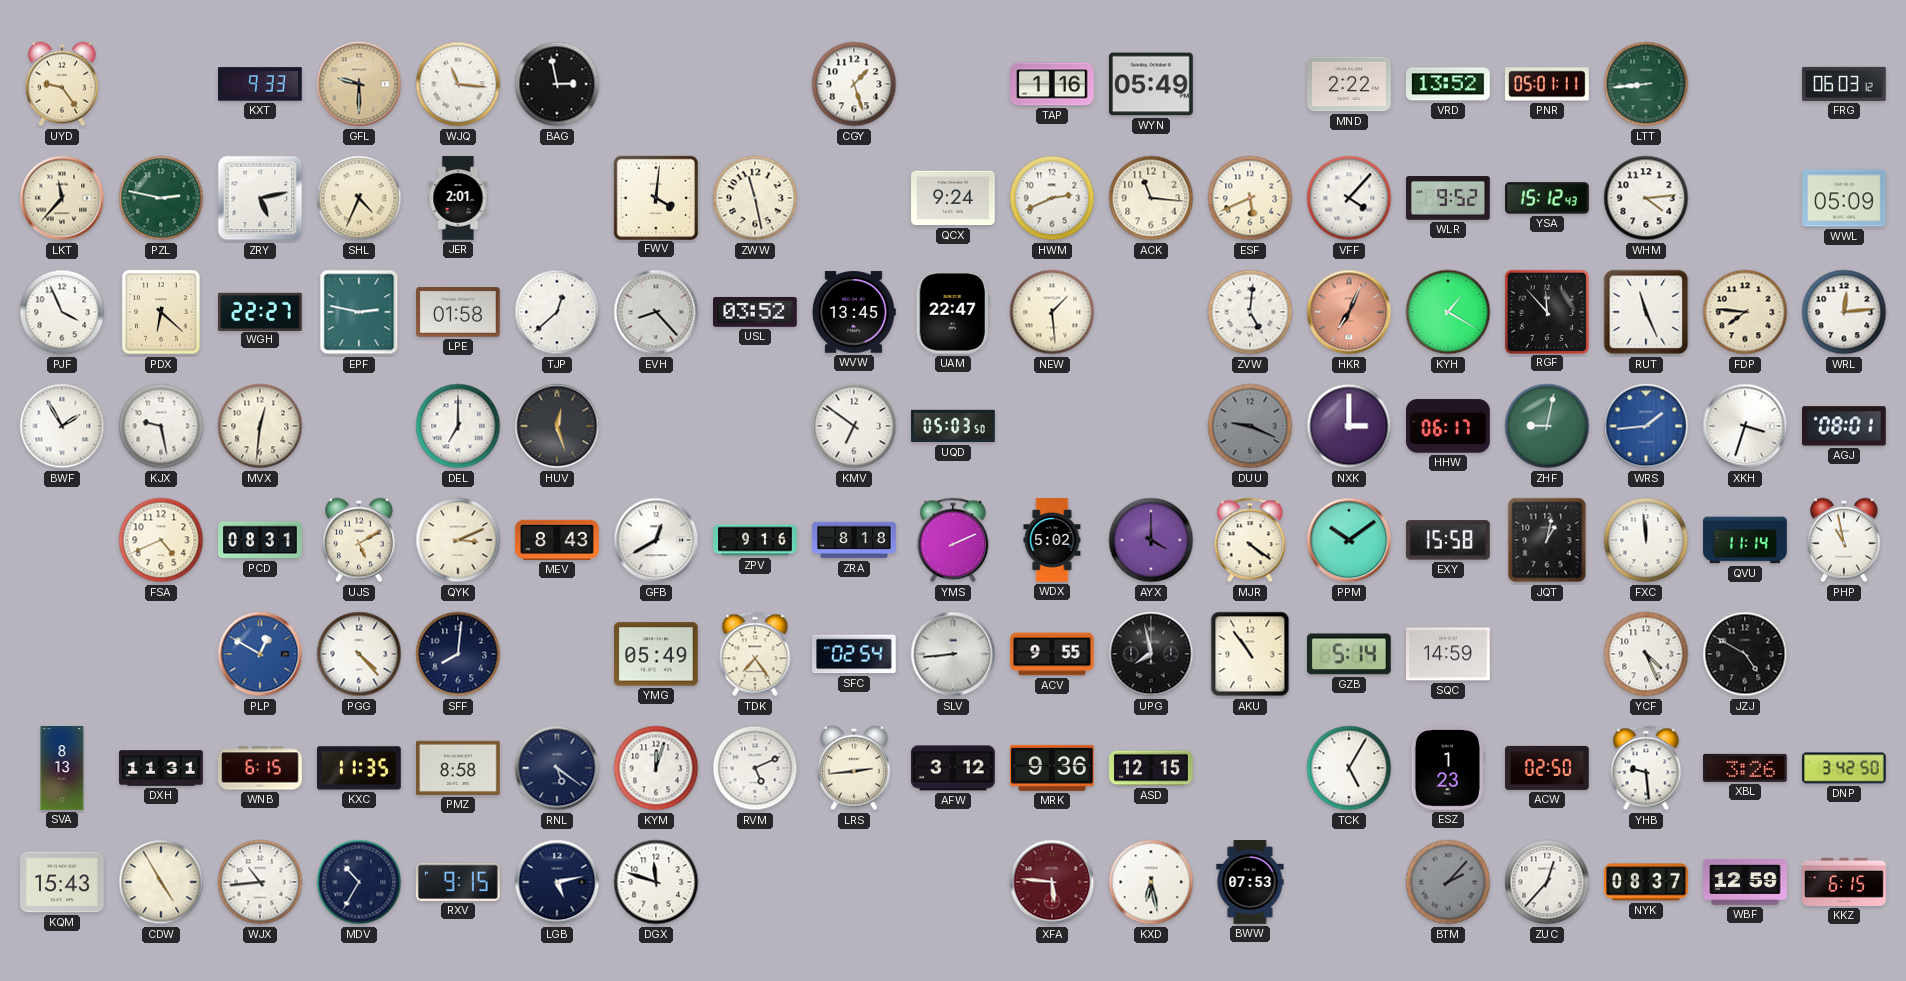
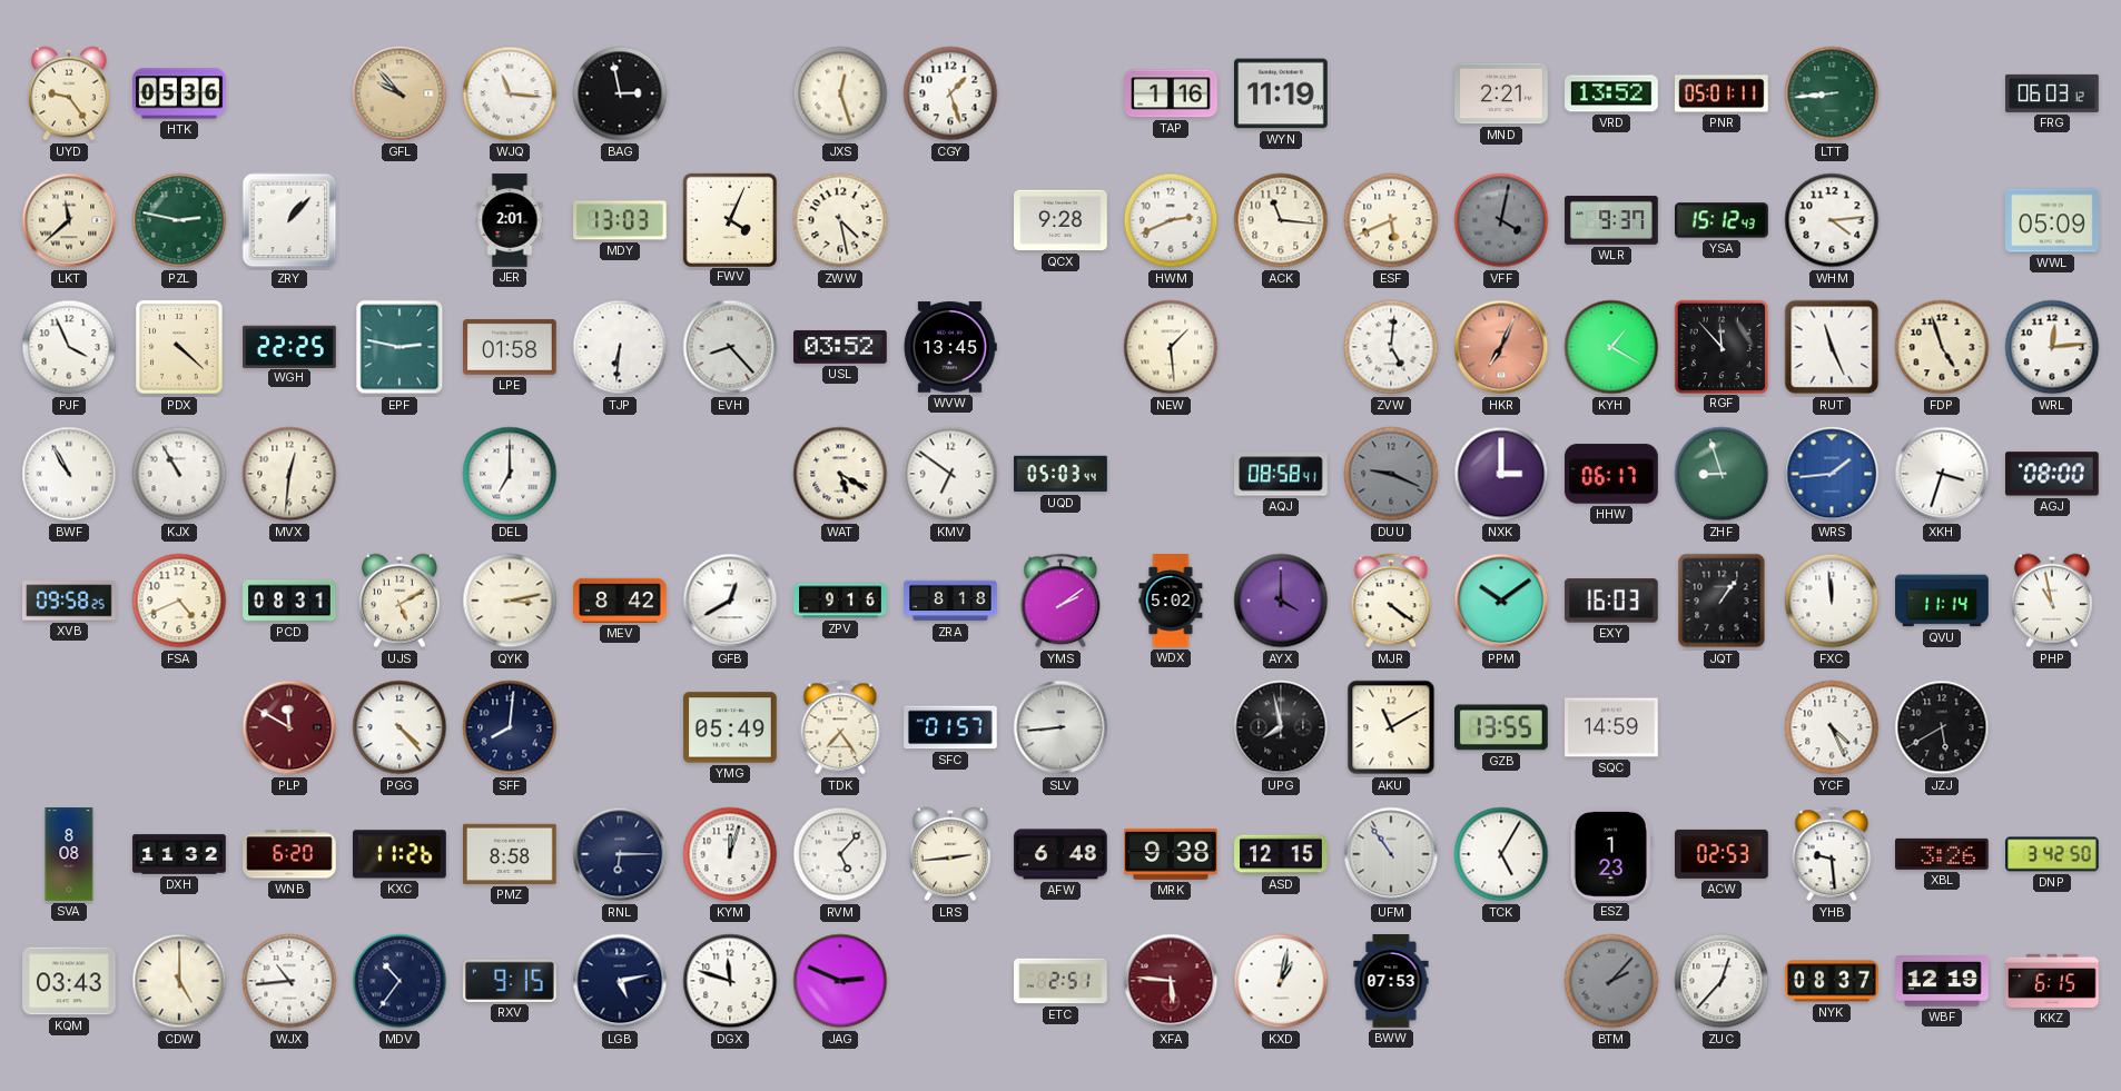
HTK: none -> 05:36
KXT: 9:33 -> none
GFL: 9:30 -> 9:53
JXS: none -> 12:27
WYN: 05:49 -> 11:19
MND: 2:22 -> 2:21
LKT: 11:37 -> 11:38
ZRY: 5:13 -> 1:07
SHL: 4:34 -> none
MDY: none -> 13:03
FWV: 4:01 -> 4:04
ZWW: 11:28 -> 4:28
QCX: 9:24 -> 9:28
VFF: 4:07 -> 4:02
VFF dial: white -> grey
WLR: 9:52 -> 9:37
PDX: 6:22 -> 4:22
WGH: 22:27 -> 22:25
TJP: 12:38 -> 6:31
UAM: 22:47 -> none
FDP: 7:46 -> 4:57
BWF: 1:55 -> 10:55
KJX: 9:28 -> 10:55
HUV: 12:27 -> none
WAT: none -> 5:20
UQD: 05:03:50 -> 05:03:44
AQJ: none -> 08:58
ZHF: 9:02 -> 8:57
AGJ: 08:01 -> 08:00
XVB: none -> 09:58
QYK: 3:11 -> 3:13
MEV: 8:43 -> 8:42
YMS: 2:11 -> 2:09
EXY: 15:58 -> 16:03
JQT: 1:02 -> 1:06
PLP: 12:50 -> 11:50
PLP dial: blue -> burgundy
SFC: 02:54 -> 01:57
ACV: 9:55 -> none
AKU: 10:54 -> 11:10
GZB: 5:14 -> 13:55
JZJ: 4:50 -> 5:40
SVA: 8:13 -> 8:08
DXH: 11:31 -> 11:32
WNB: 6:15 -> 6:20
KXC: 11:35 -> 11:26
RNL: 5:21 -> 6:15
RVM: 5:11 -> 5:07
AFW: 3:12 -> 6:48
MRK: 9:36 -> 9:38
UFM: none -> 10:54
ACW: 02:50 -> 02:53
KQM: 15:43 -> 03:43
CDW: 4:55 -> 5:00
MDV: 10:35 -> 10:36
JAG: none -> 2:49
ETC: none -> 2:51
KXD: 6:28 -> 1:02
WBF: 12:59 -> 12:19
